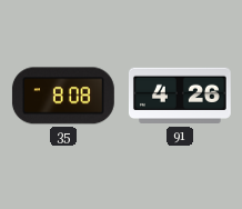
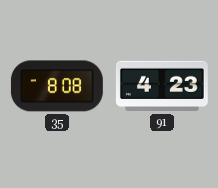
91: 4:26 -> 4:23
